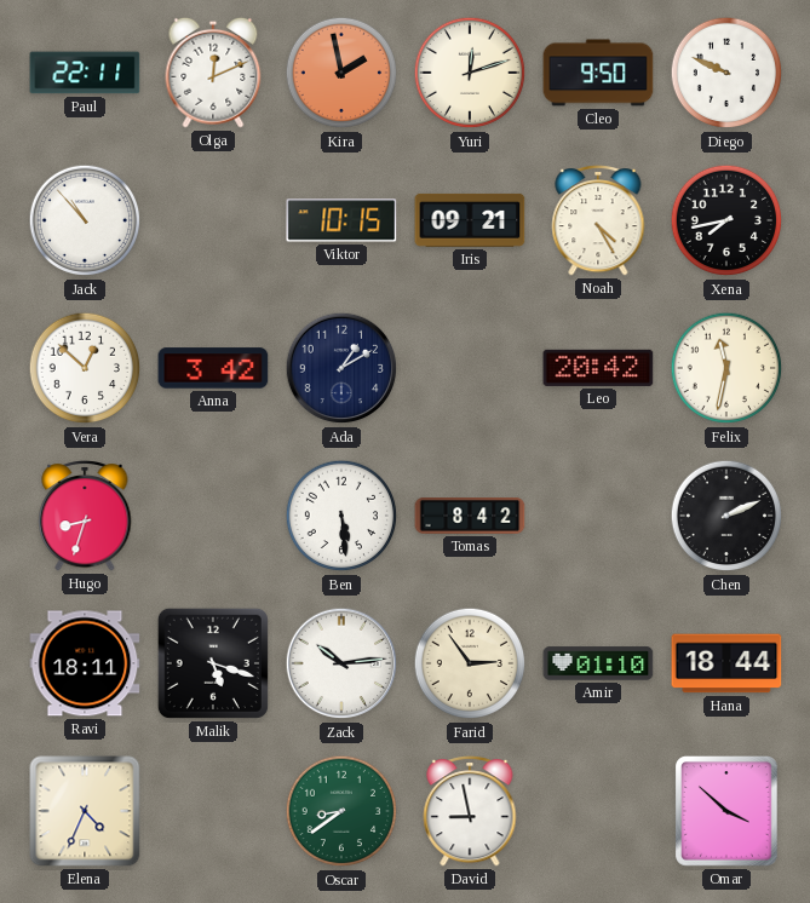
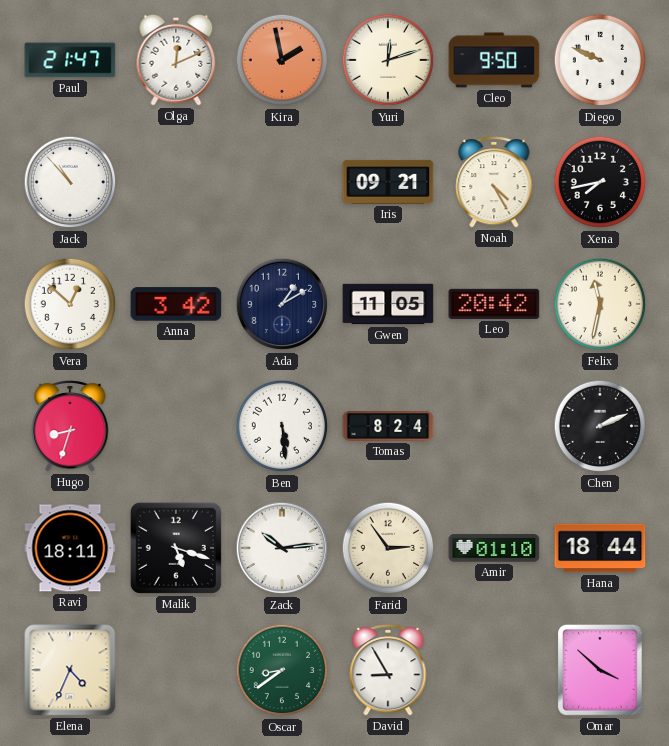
Paul: 22:11 -> 21:47
Viktor: 10:15 -> none
Gwen: none -> 11:05
Tomas: 8:42 -> 8:24
David: 8:58 -> 8:55
